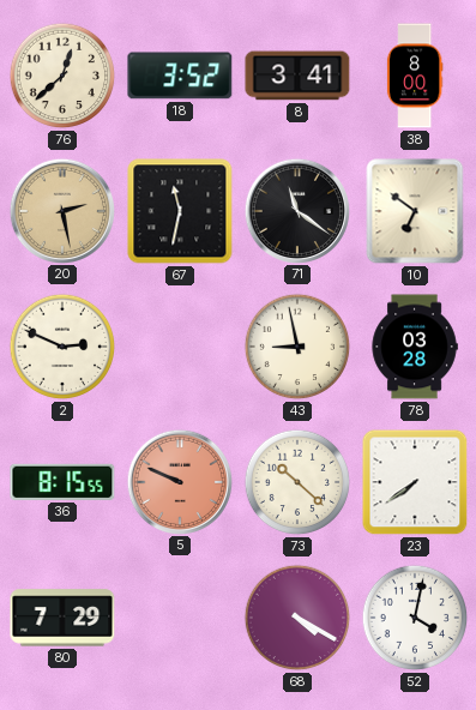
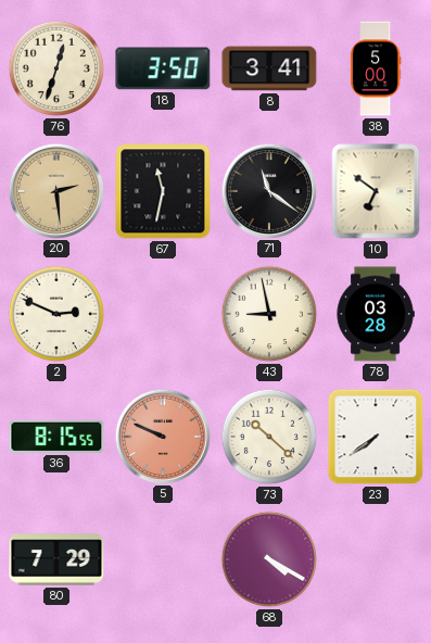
76: 12:38 -> 12:33
18: 3:52 -> 3:50
38: 8:00 -> 5:00
20: 2:28 -> 2:29
52: 4:02 -> none
